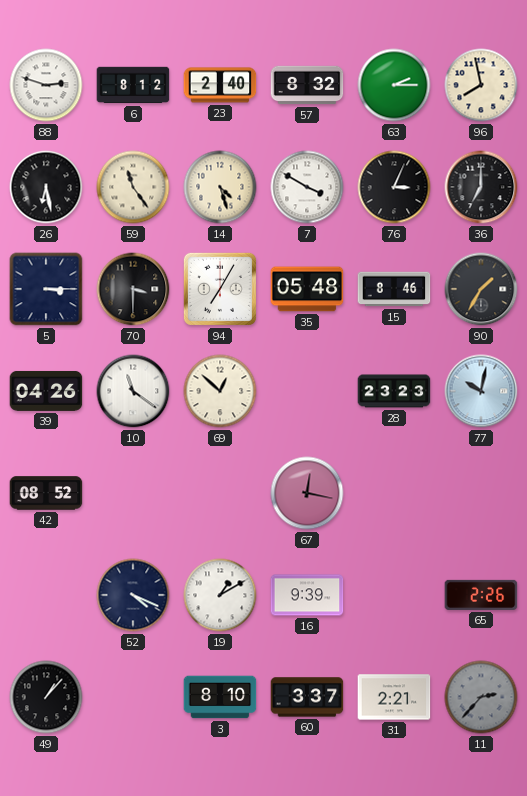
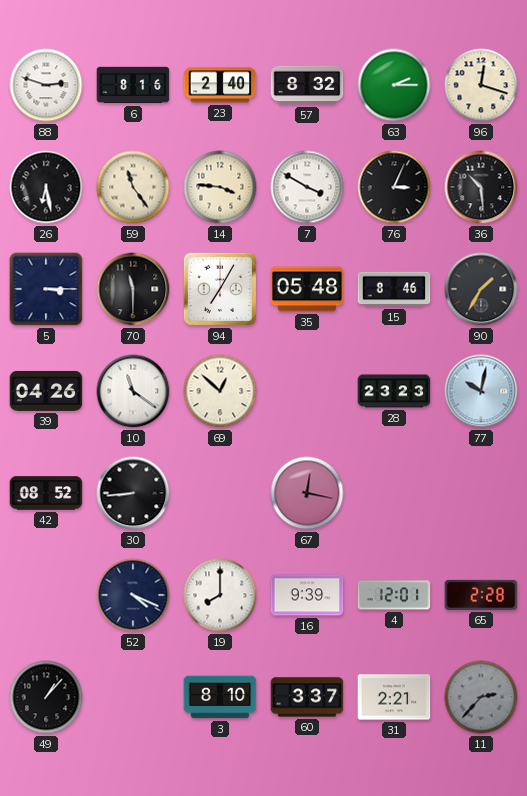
6: 8:12 -> 8:16
96: 7:58 -> 12:18
14: 4:27 -> 3:46
36: 7:00 -> 10:29
70: 3:30 -> 11:30
30: none -> 8:44
19: 1:10 -> 8:00
4: none -> 12:01
65: 2:26 -> 2:28
